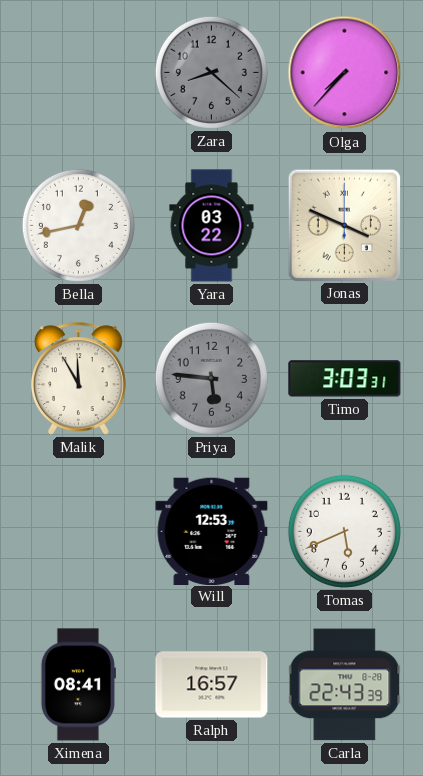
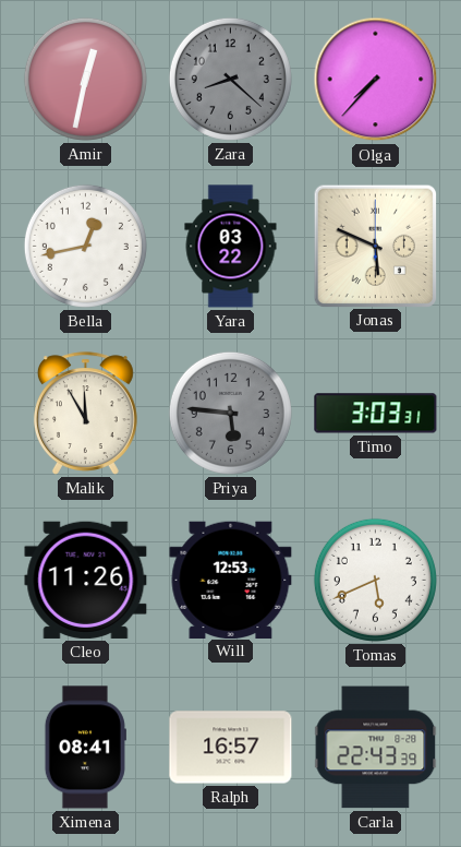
Amir: none -> 12:32
Jonas: 3:49 -> 5:49
Cleo: none -> 11:26
